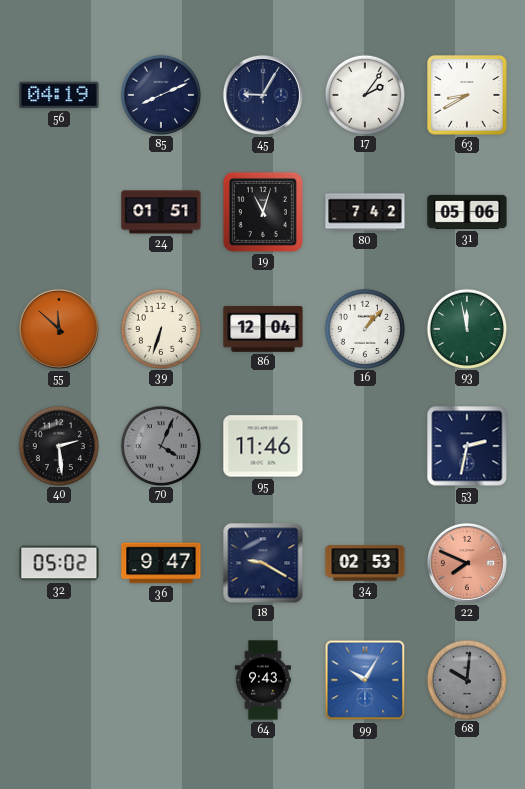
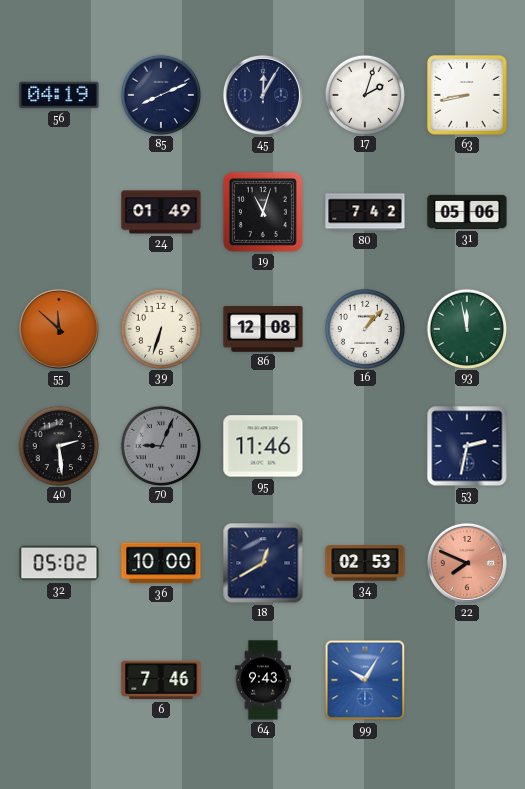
45: 9:05 -> 12:05
17: 2:06 -> 2:03
63: 8:40 -> 8:43
24: 01:51 -> 01:49
86: 12:04 -> 12:08
70: 4:04 -> 9:04
36: 9:47 -> 10:00
18: 9:20 -> 12:40
6: none -> 7:46
68: 10:01 -> none
